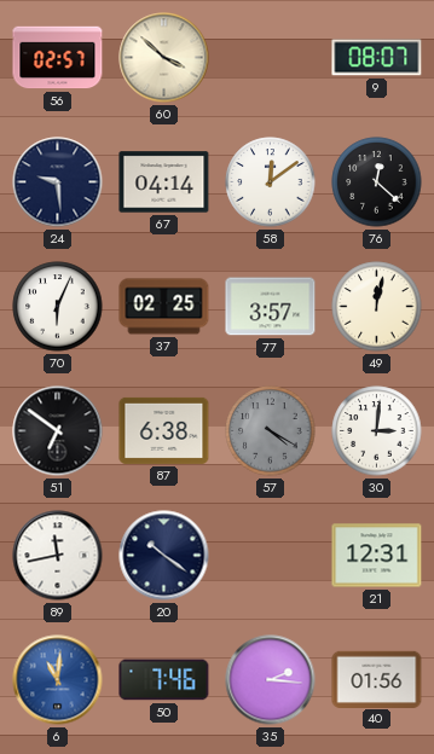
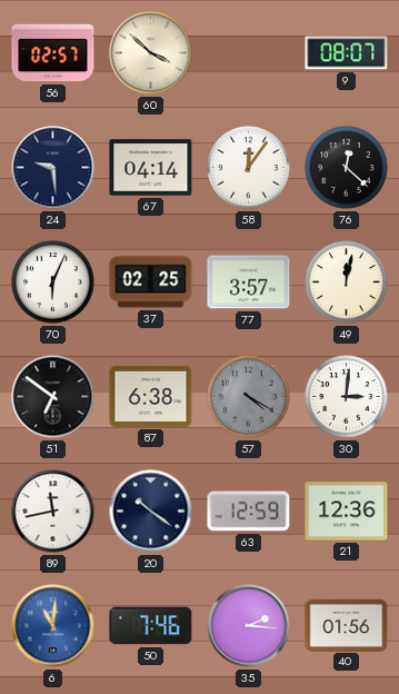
58: 12:09 -> 12:06
63: none -> 12:59
21: 12:31 -> 12:36
